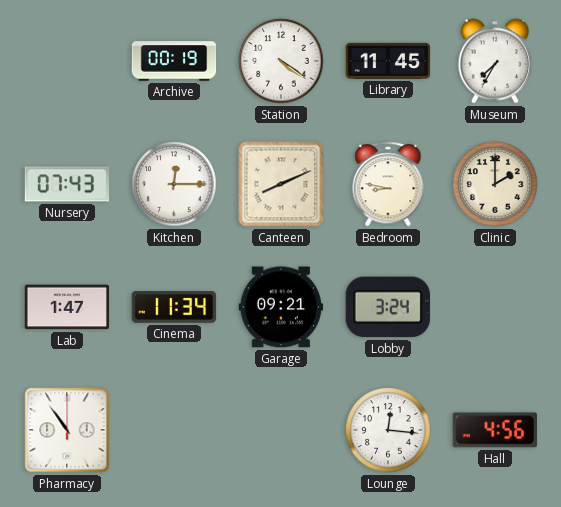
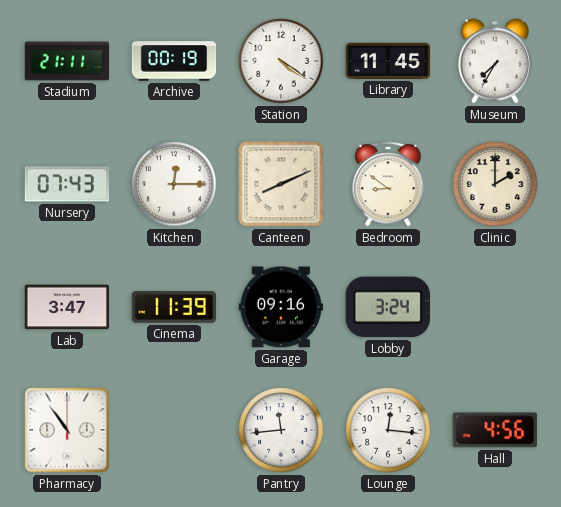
Stadium: none -> 21:11
Bedroom: 8:47 -> 8:51
Lab: 1:47 -> 3:47
Cinema: 11:34 -> 11:39
Garage: 09:21 -> 09:16
Pantry: none -> 11:44
